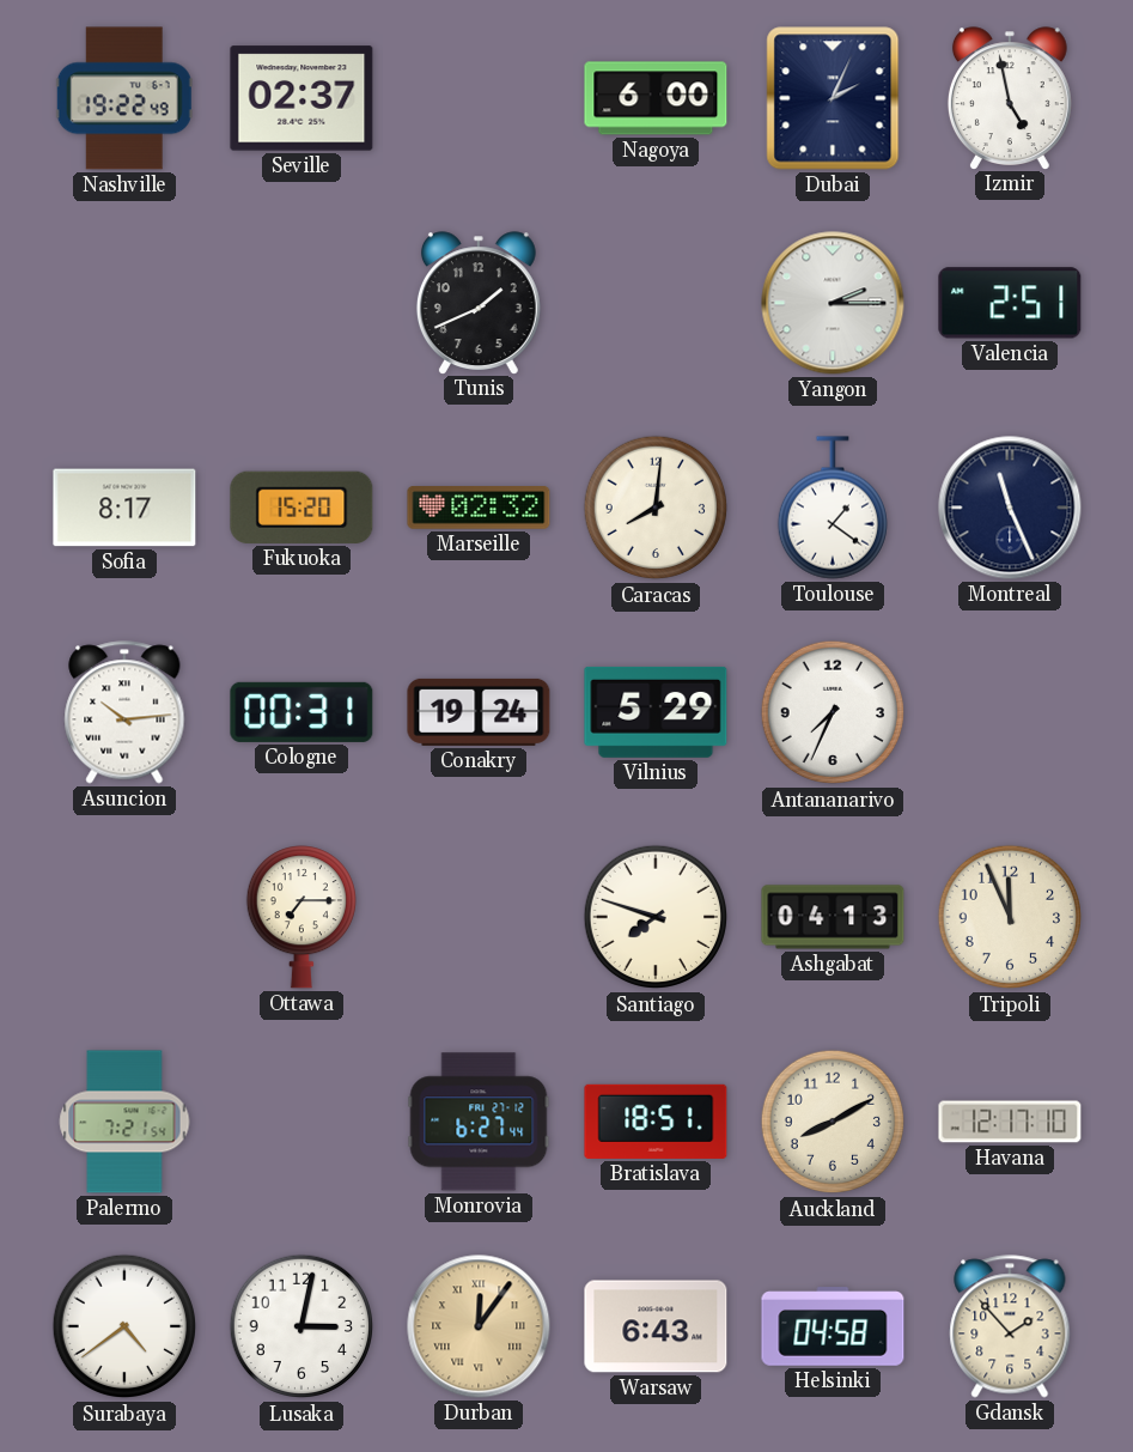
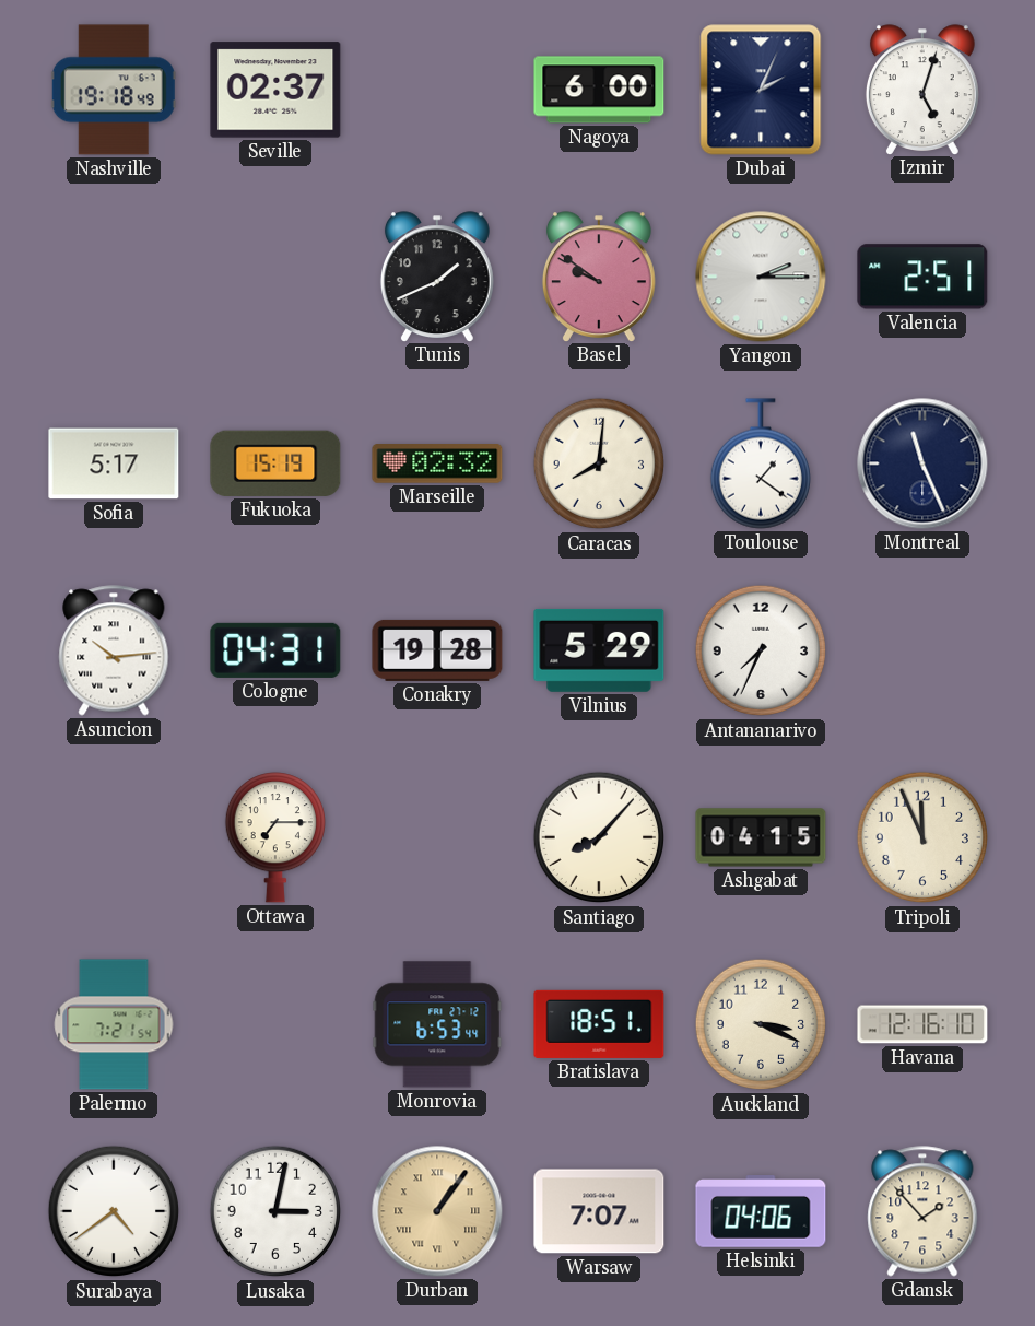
Nashville: 19:22 -> 19:18
Izmir: 4:58 -> 5:03
Basel: none -> 9:51
Sofia: 8:17 -> 5:17
Fukuoka: 15:20 -> 15:19
Cologne: 00:31 -> 04:31
Conakry: 19:24 -> 19:28
Santiago: 7:48 -> 8:07
Ashgabat: 04:13 -> 04:15
Monrovia: 6:27 -> 6:53
Auckland: 8:10 -> 3:19
Havana: 12:17 -> 12:16
Durban: 12:06 -> 1:06
Warsaw: 6:43 -> 7:07
Helsinki: 04:58 -> 04:06
